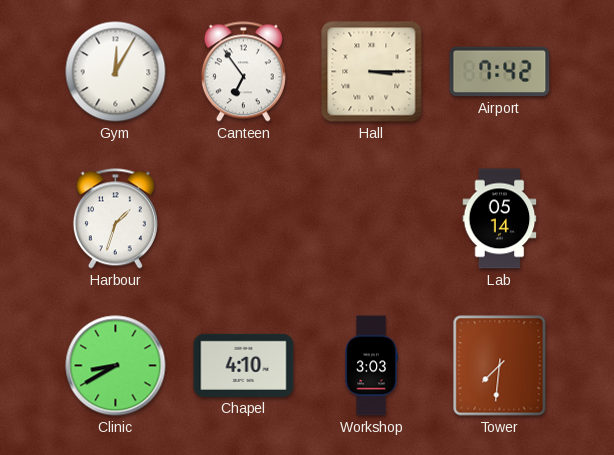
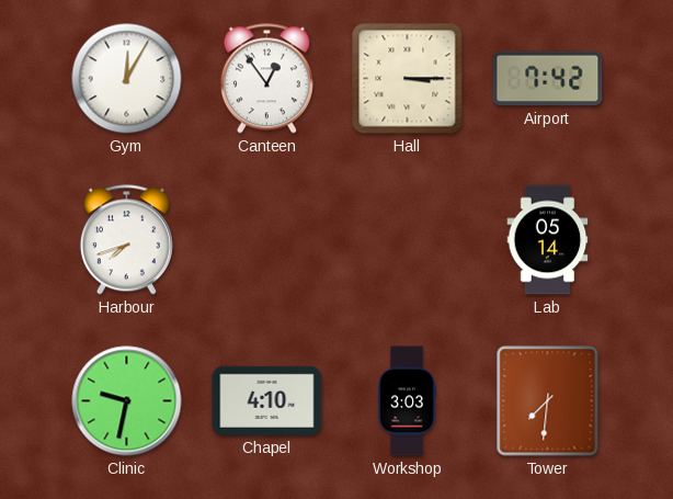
Canteen: 6:54 -> 12:54
Harbour: 1:33 -> 7:42
Clinic: 8:40 -> 9:32
